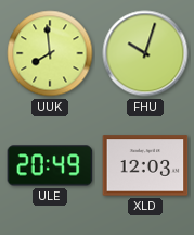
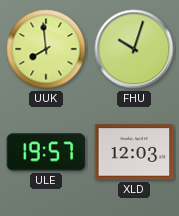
ULE: 20:49 -> 19:57
